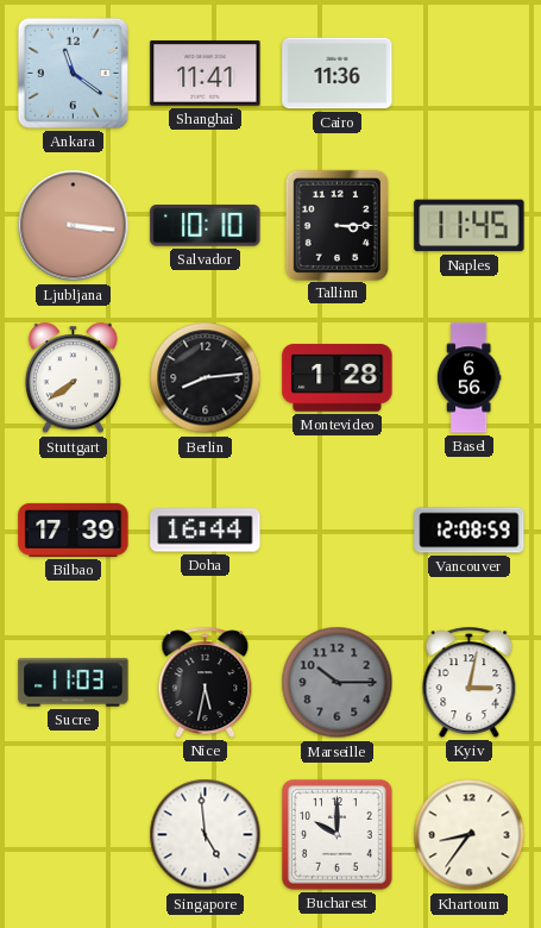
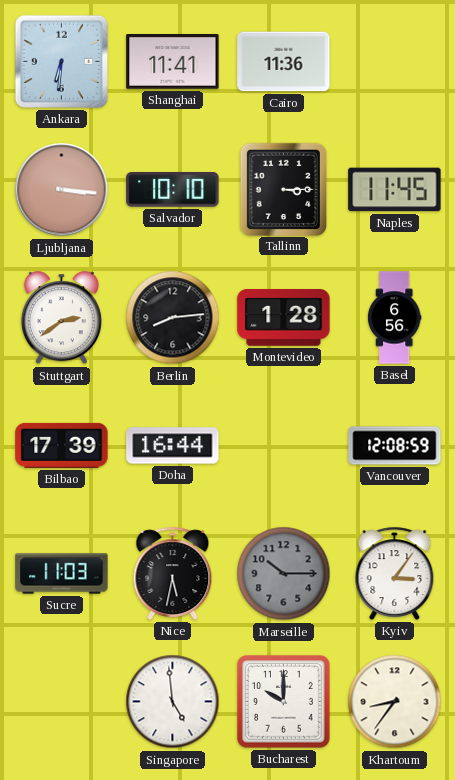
Ankara: 11:21 -> 6:31
Stuttgart: 7:39 -> 2:39
Kyiv: 3:02 -> 3:06
